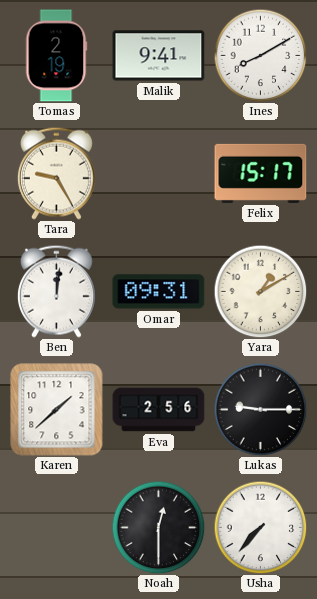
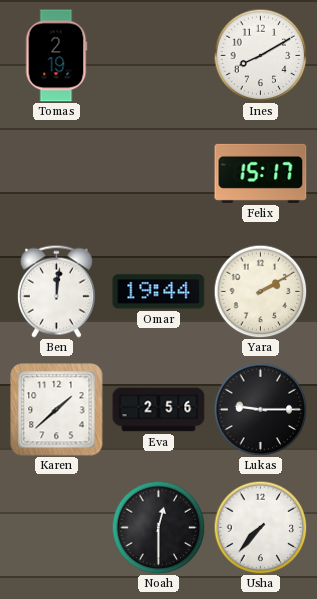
Malik: 9:41 -> none
Tara: 9:25 -> none
Omar: 09:31 -> 19:44
Yara: 1:10 -> 2:10
